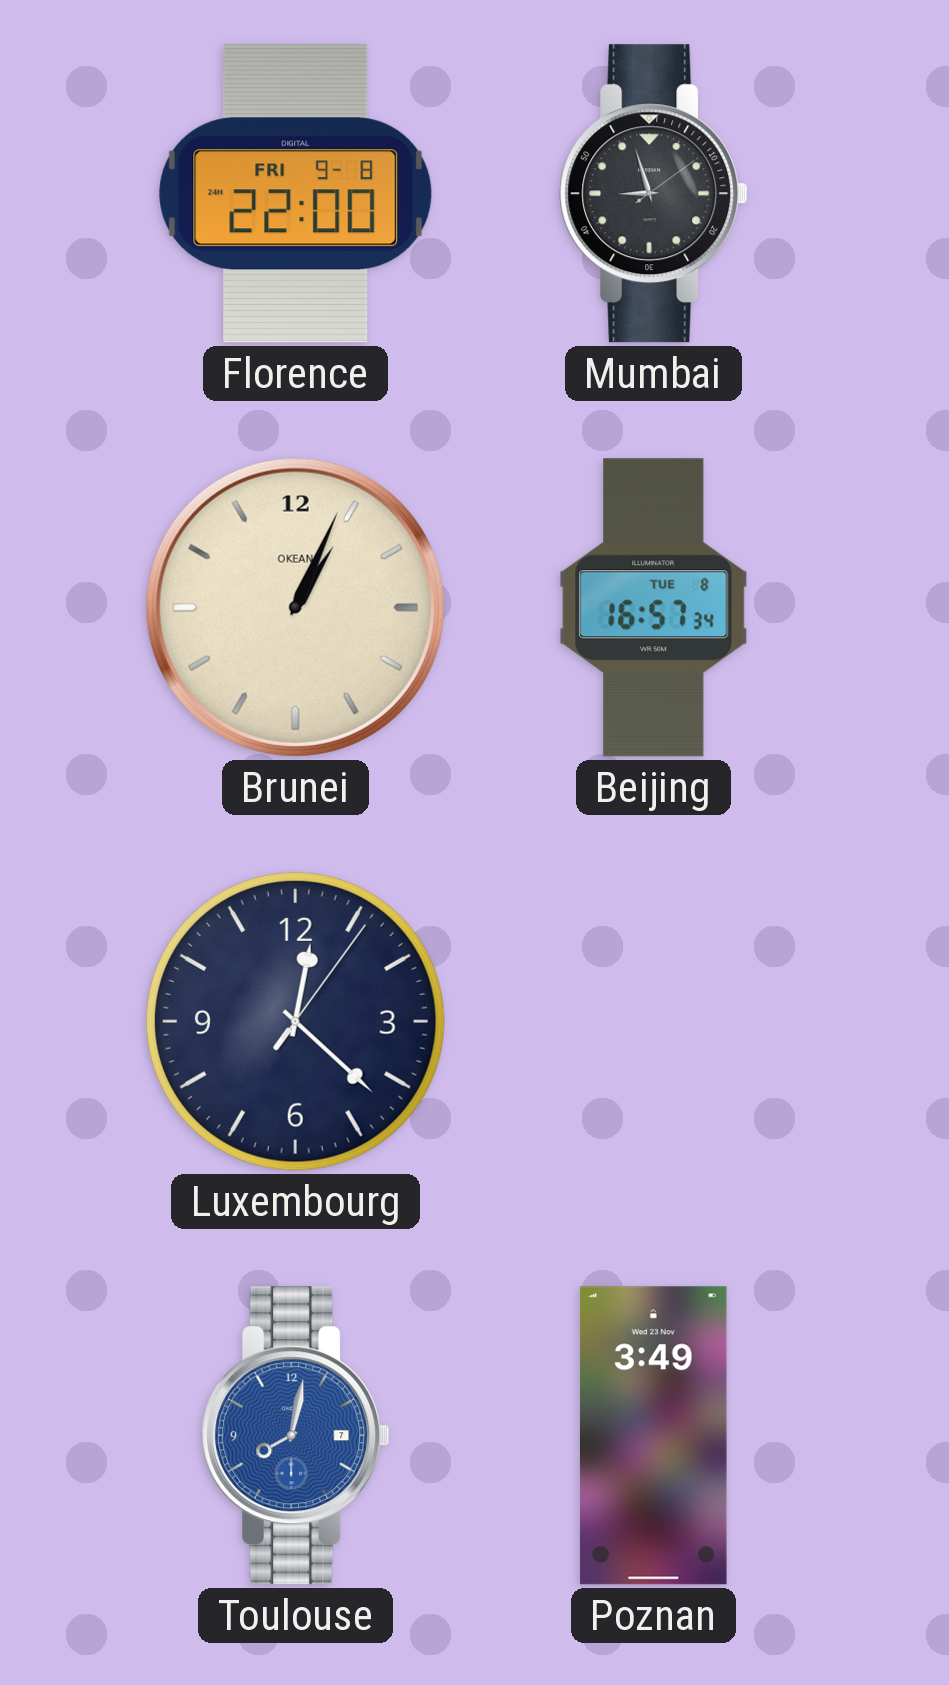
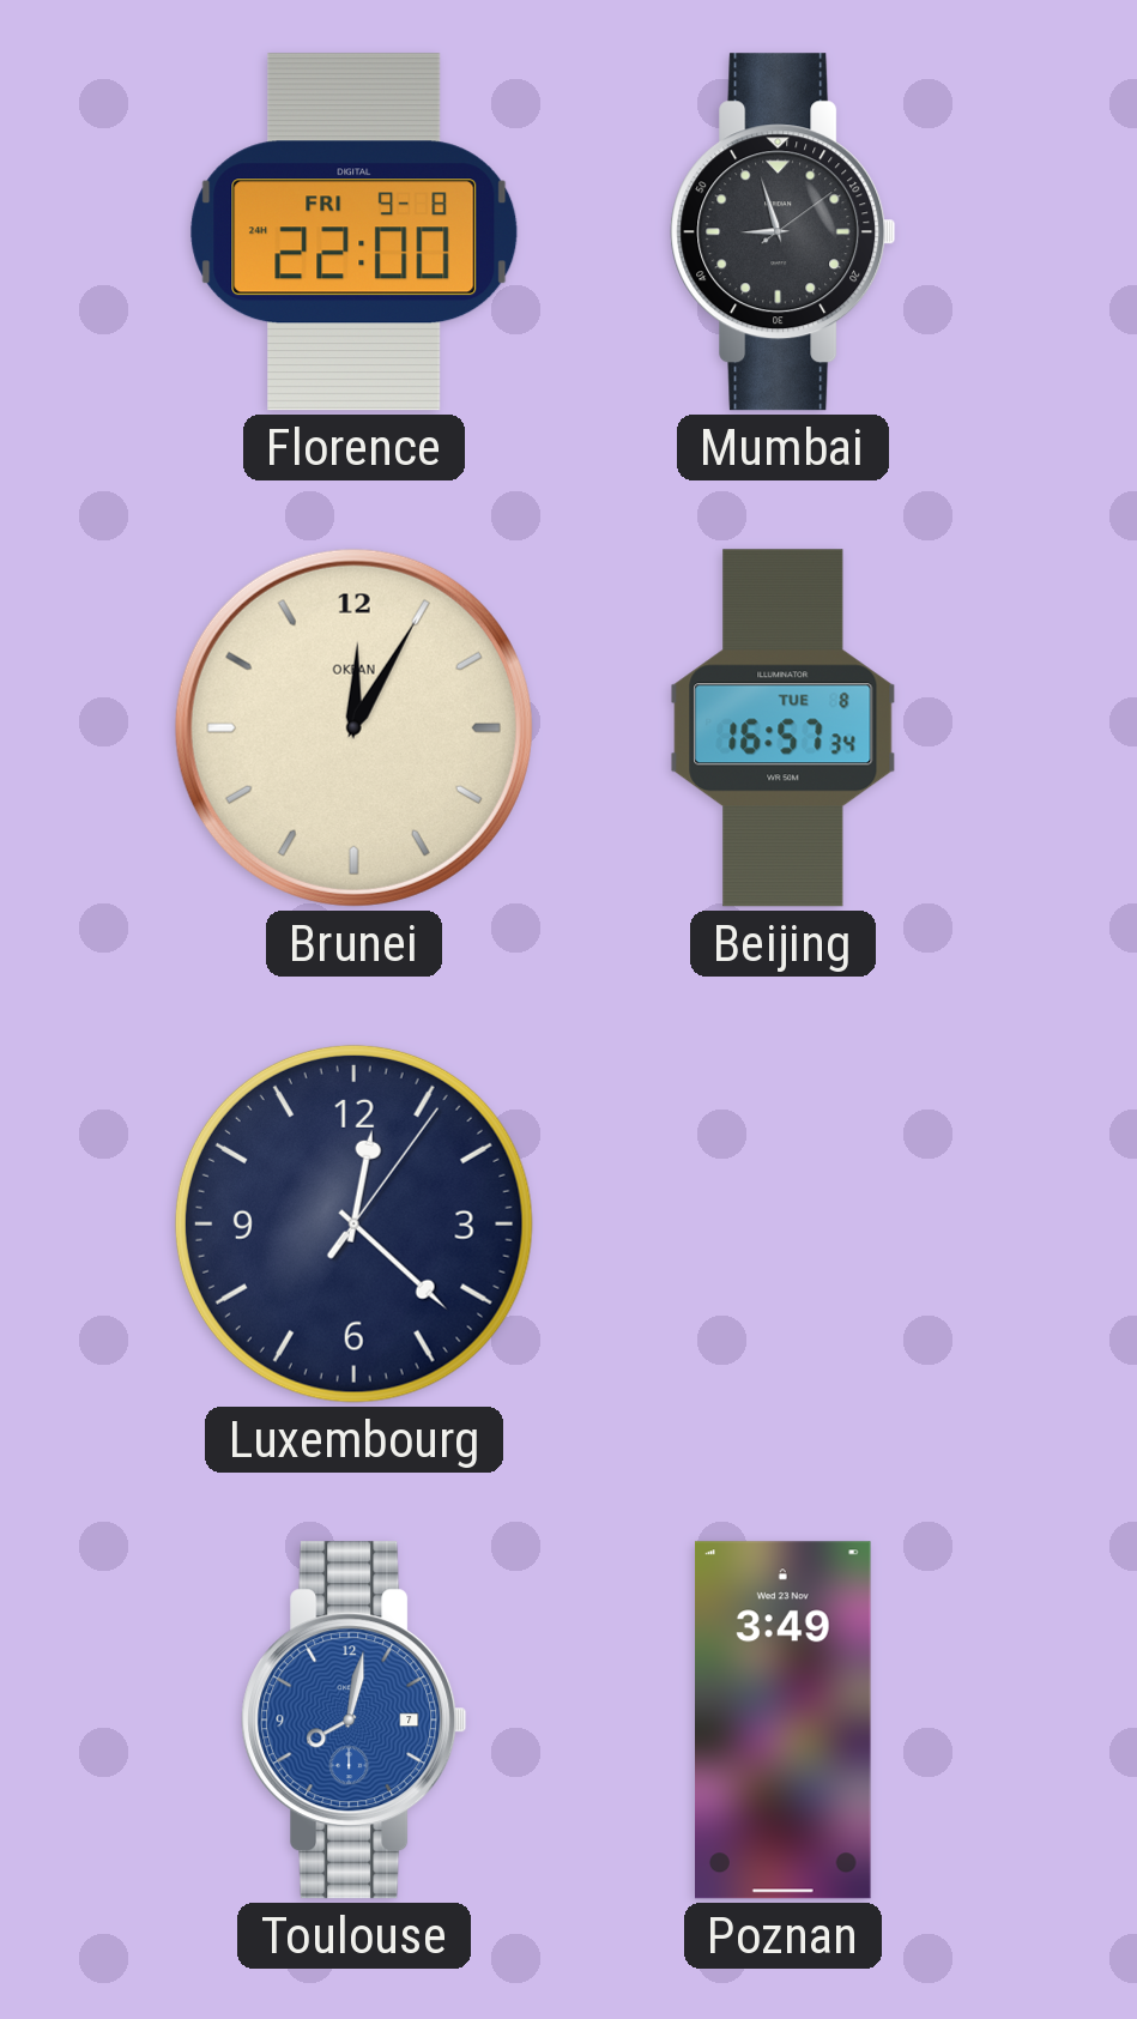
Brunei: 1:04 -> 12:05
